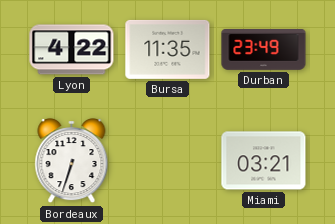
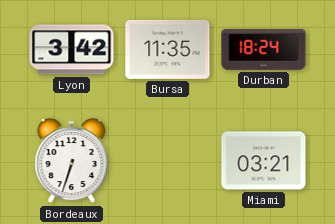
Lyon: 4:22 -> 3:42
Durban: 23:49 -> 18:24
